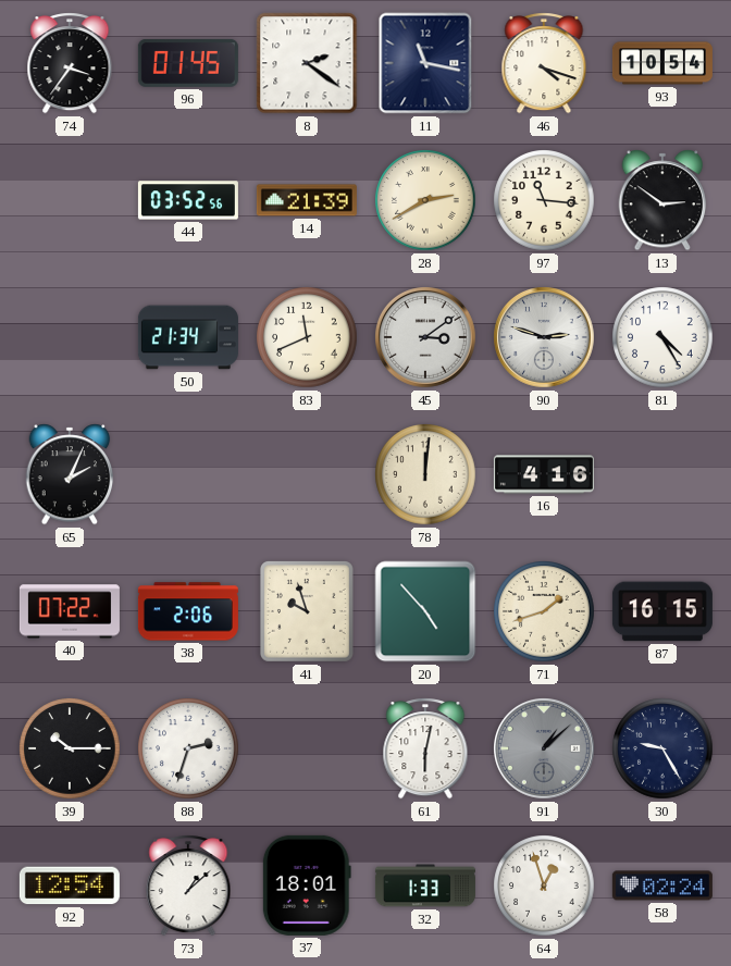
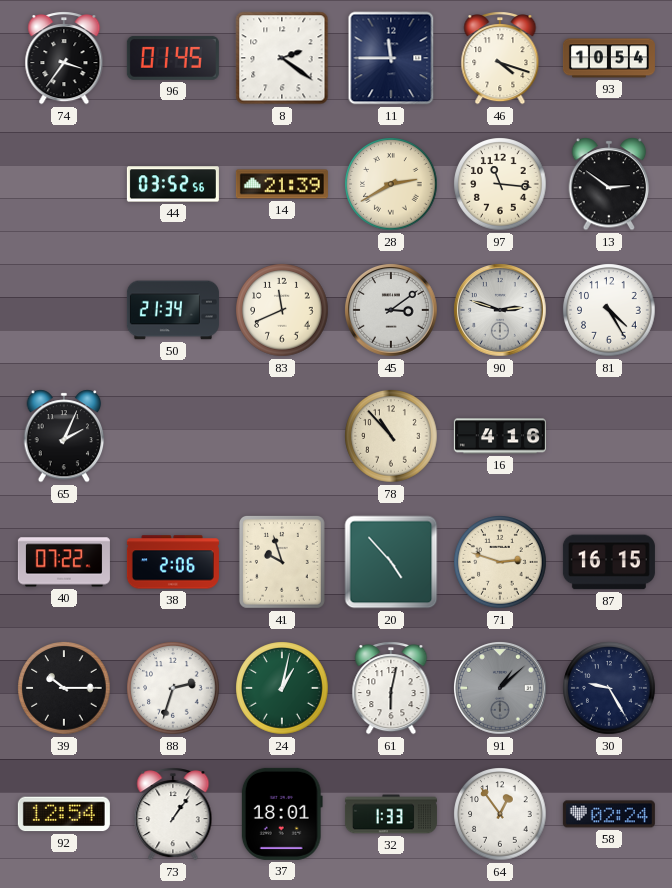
11: 11:17 -> 11:45
78: 12:01 -> 10:53
71: 1:42 -> 2:48
24: none -> 1:02
73: 1:08 -> 1:06
64: 12:57 -> 12:54
